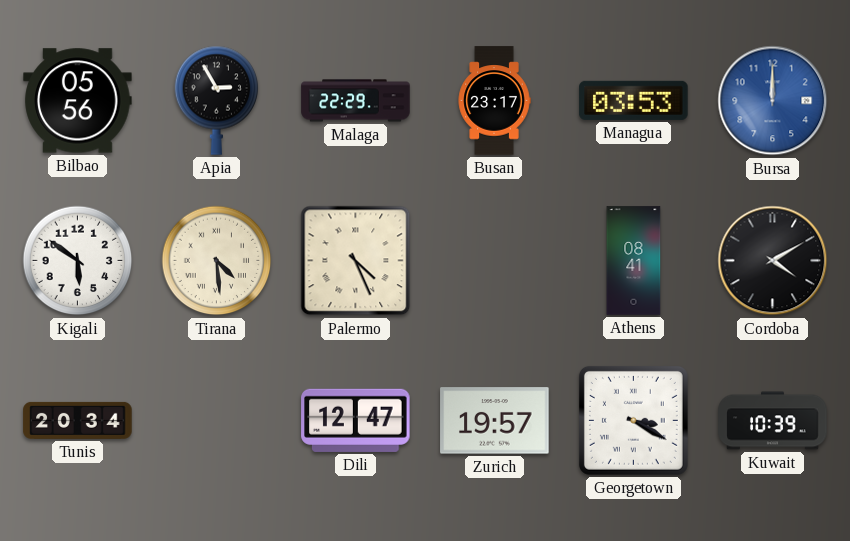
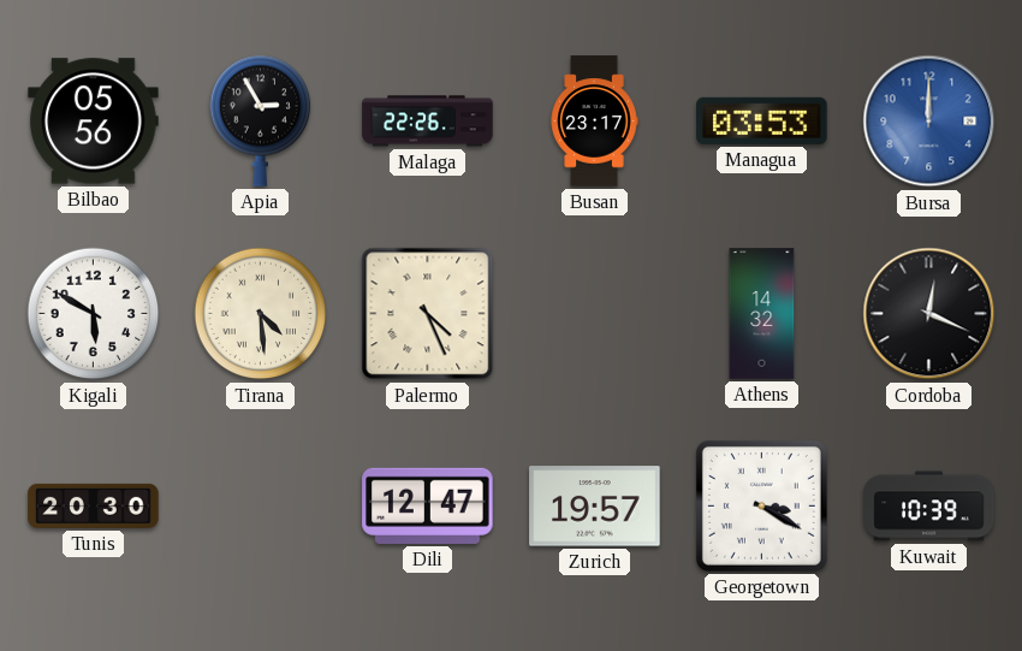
Malaga: 22:29 -> 22:26
Kigali: 5:51 -> 5:50
Athens: 08:41 -> 14:32
Cordoba: 4:10 -> 12:19
Tunis: 20:34 -> 20:30
